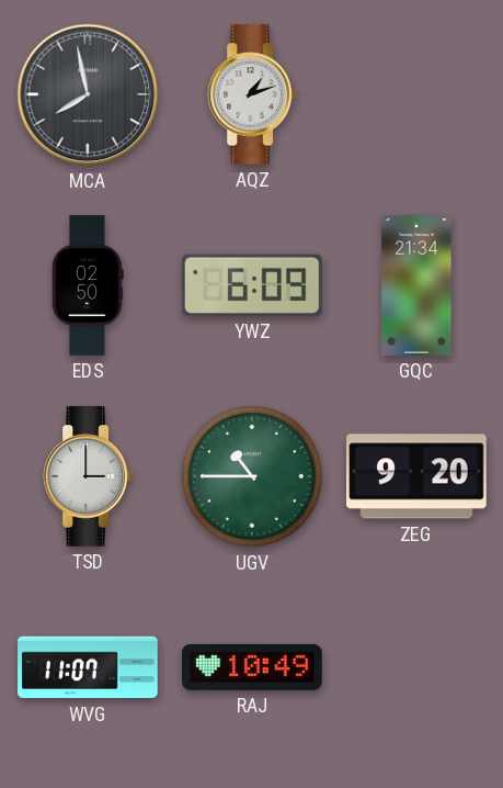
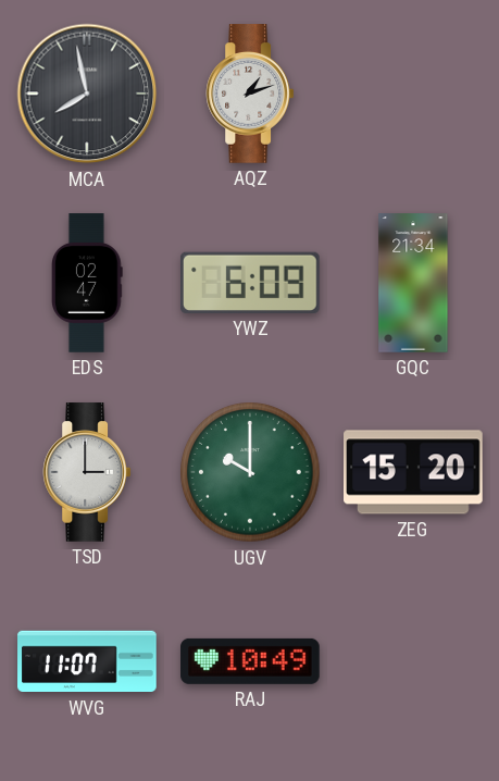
EDS: 02:50 -> 02:47
UGV: 10:45 -> 10:00
ZEG: 9:20 -> 15:20
